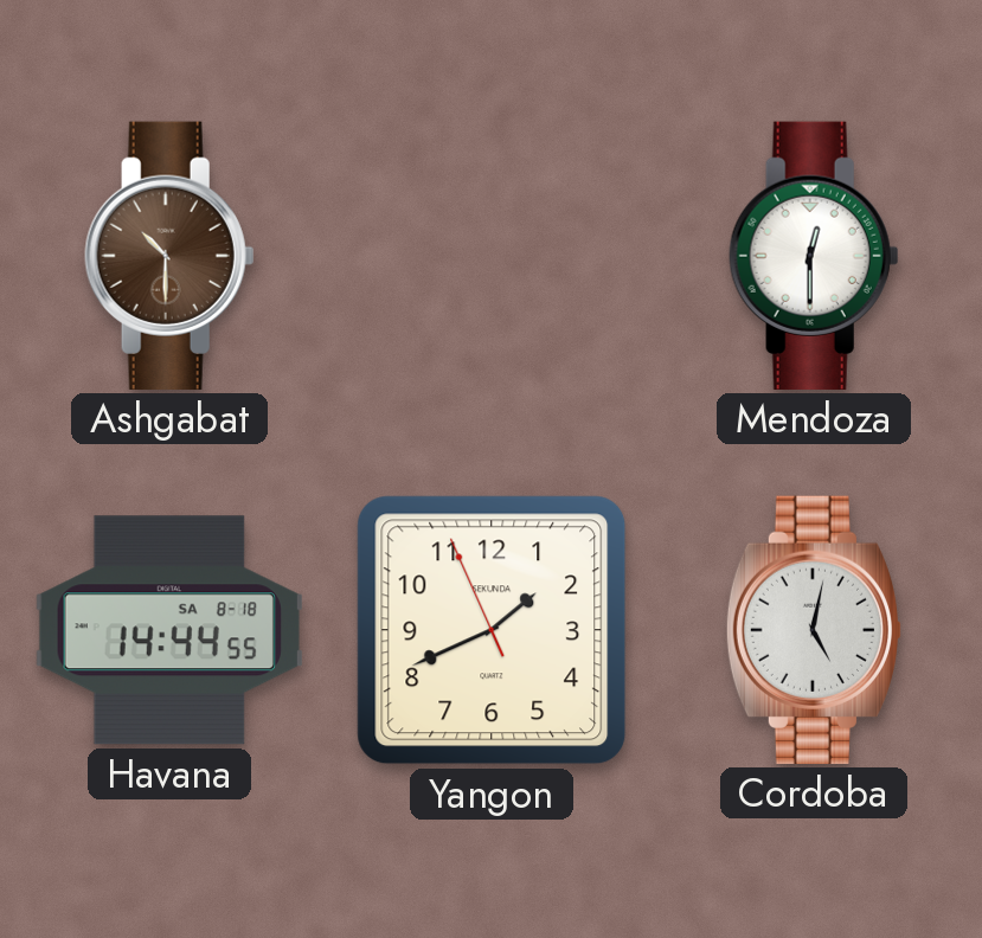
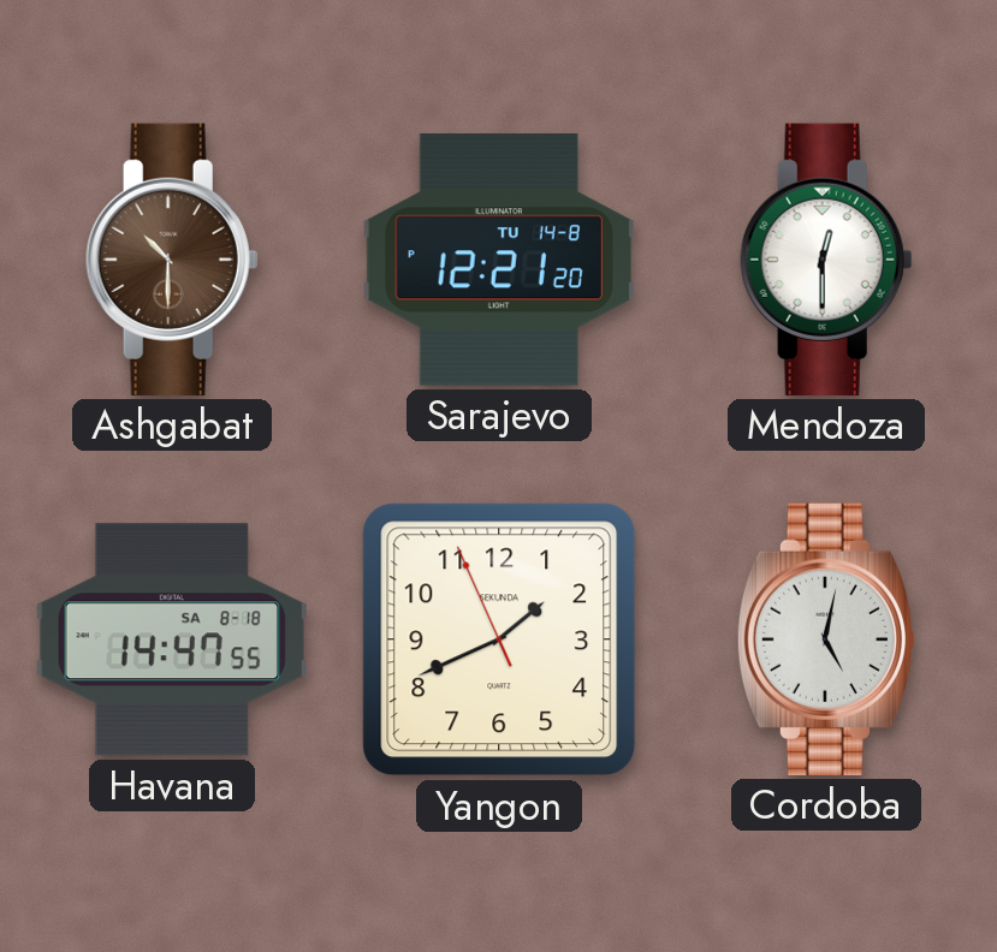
Sarajevo: none -> 12:21
Havana: 14:44 -> 14:47
